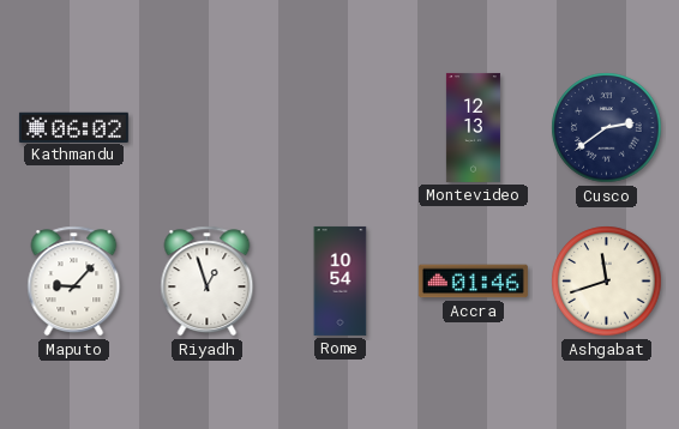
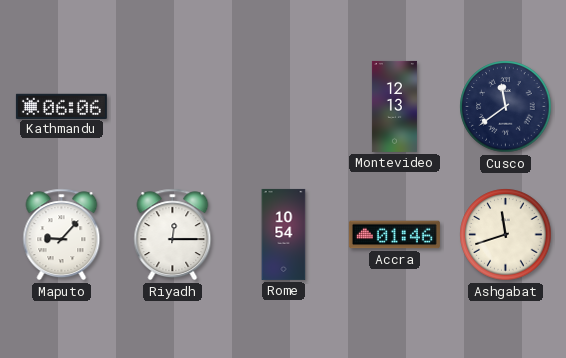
Kathmandu: 06:02 -> 06:06
Cusco: 2:39 -> 11:39
Riyadh: 12:57 -> 12:15
